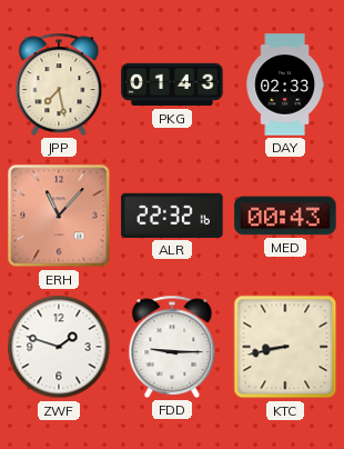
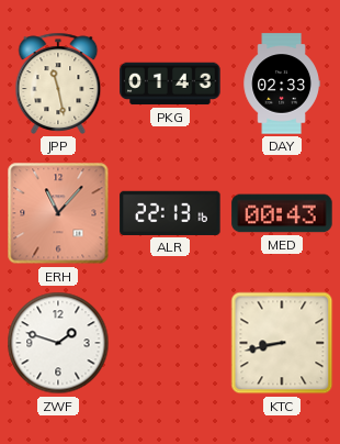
JPP: 7:28 -> 11:28
ALR: 22:32 -> 22:13
FDD: 9:15 -> none
